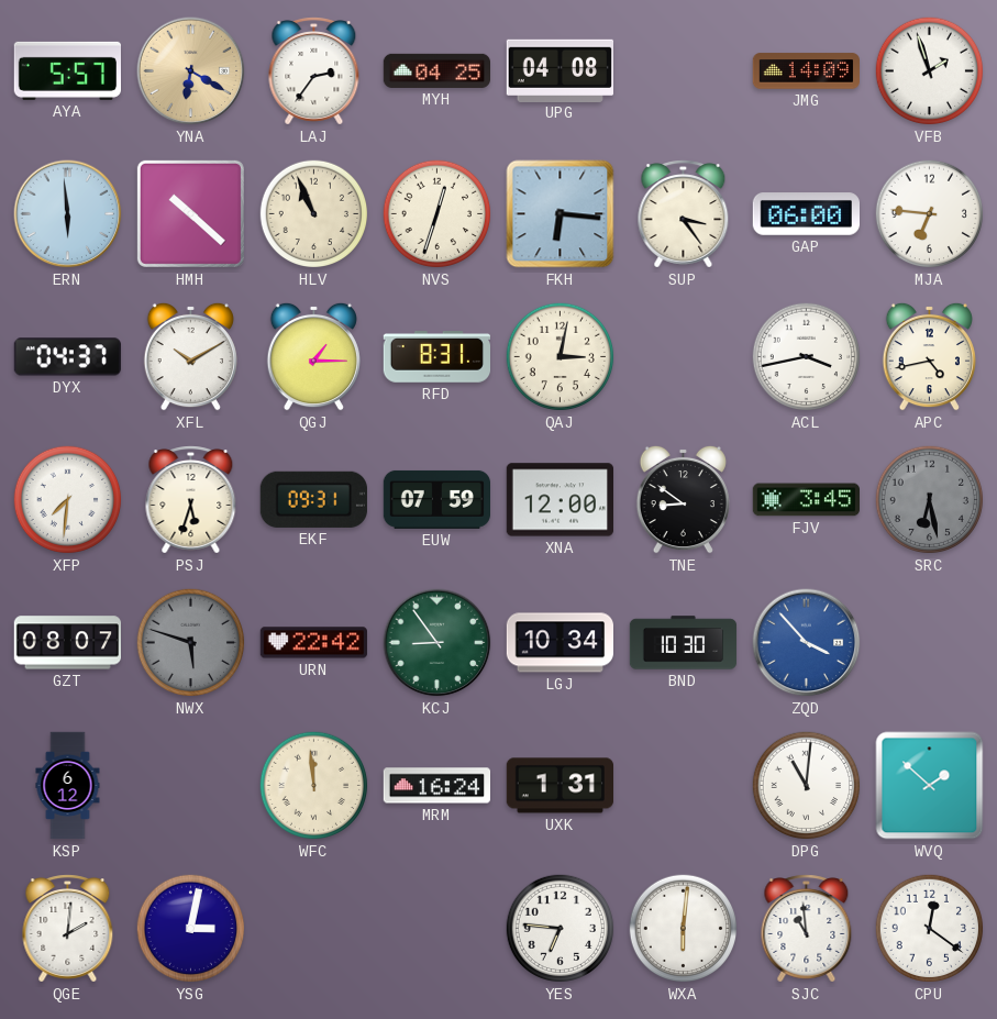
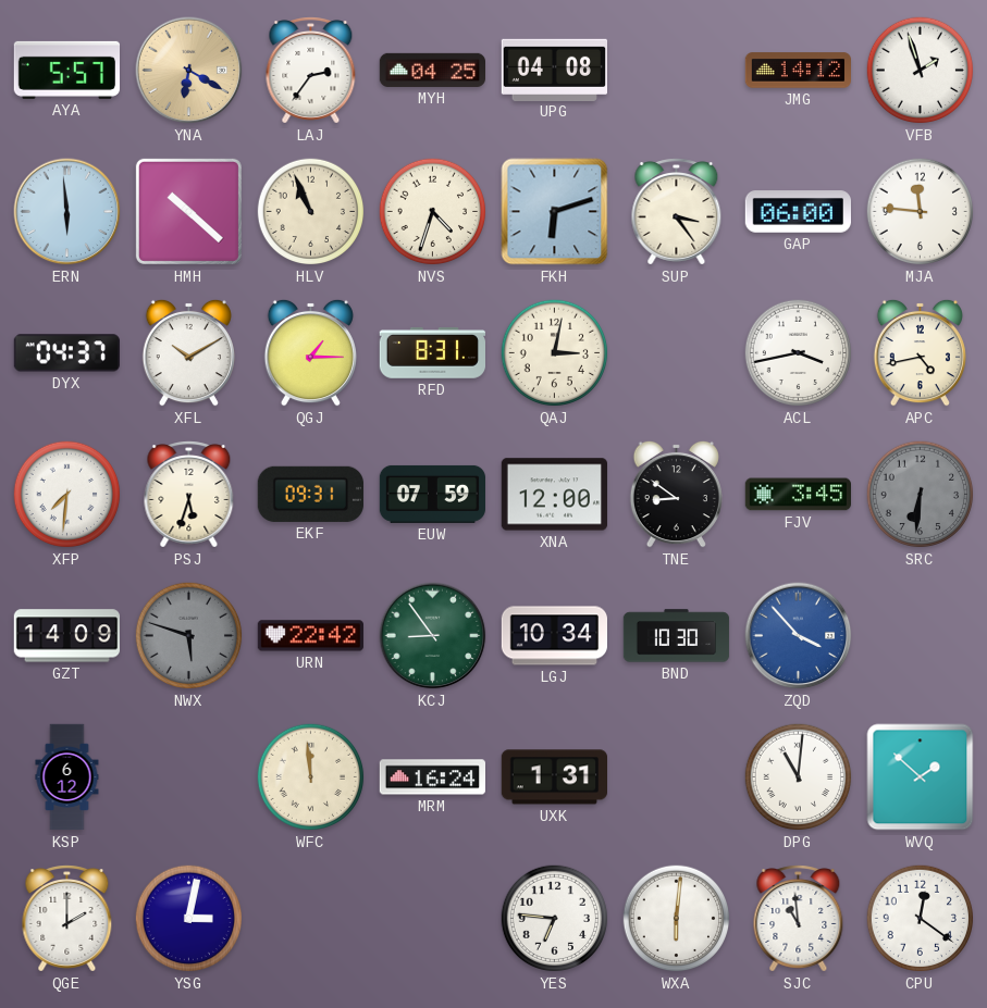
JMG: 14:09 -> 14:12
NVS: 12:33 -> 4:33
FKH: 6:16 -> 6:12
MJA: 6:46 -> 11:46
SRC: 6:28 -> 6:31
GZT: 08:07 -> 14:09
QGE: 2:01 -> 2:00
